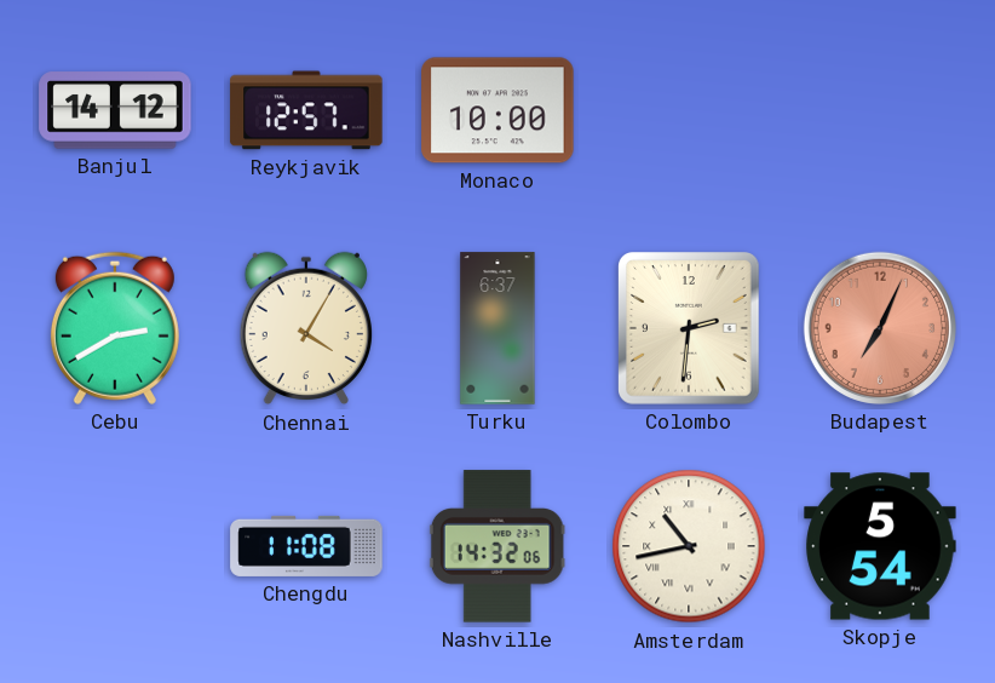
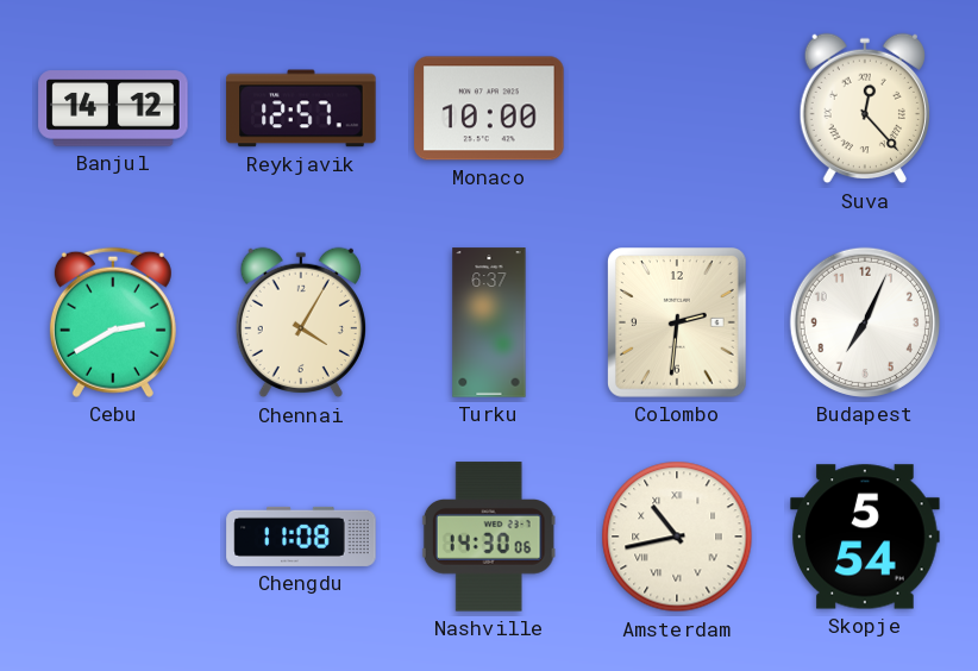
Suva: none -> 12:23
Budapest dial: salmon -> white
Nashville: 14:32 -> 14:30
